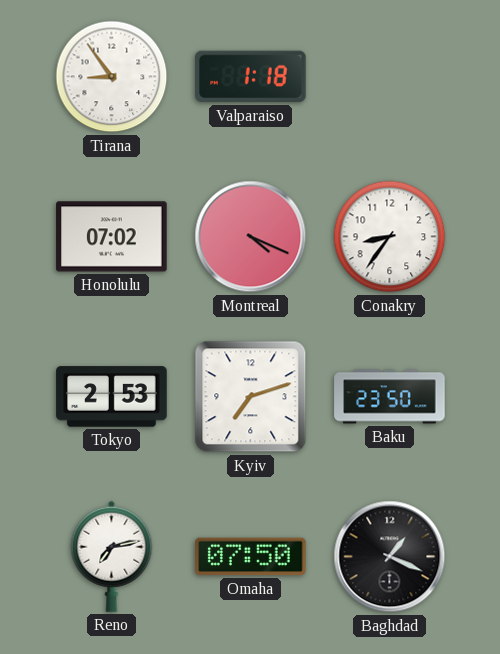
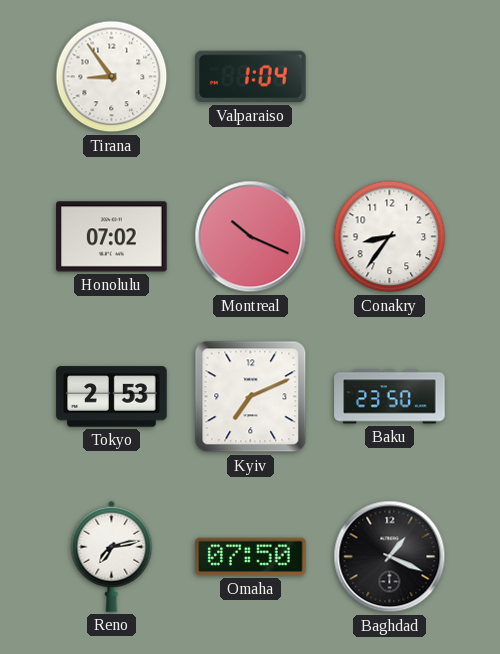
Valparaiso: 1:18 -> 1:04
Montreal: 4:19 -> 10:19
Kyiv: 7:12 -> 7:11
